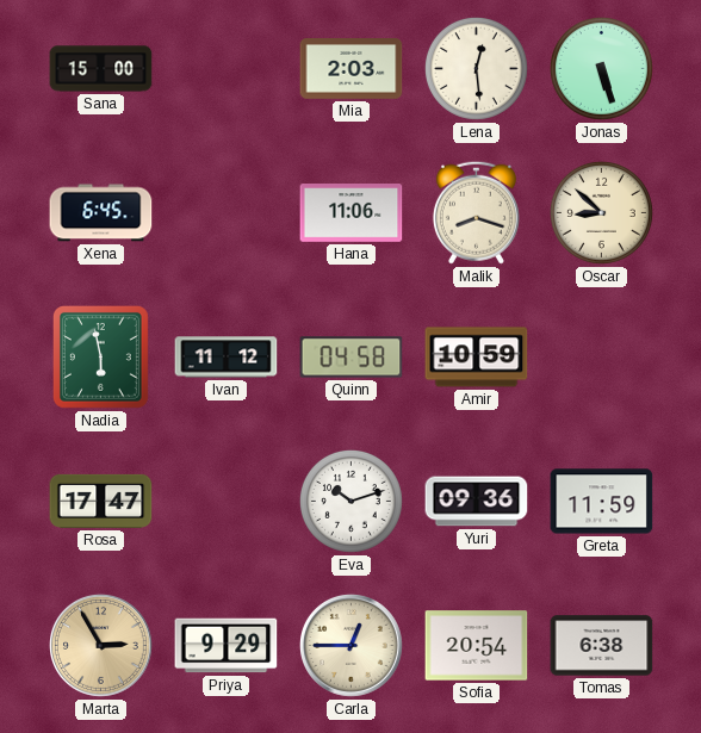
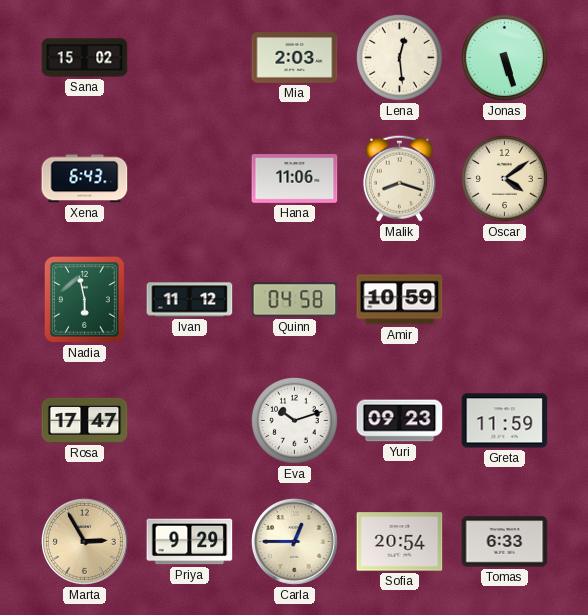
Sana: 15:00 -> 15:02
Xena: 6:45 -> 6:43
Oscar: 8:52 -> 4:09
Yuri: 09:36 -> 09:23
Tomas: 6:38 -> 6:33
